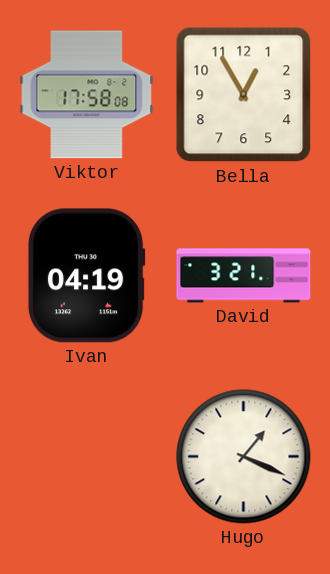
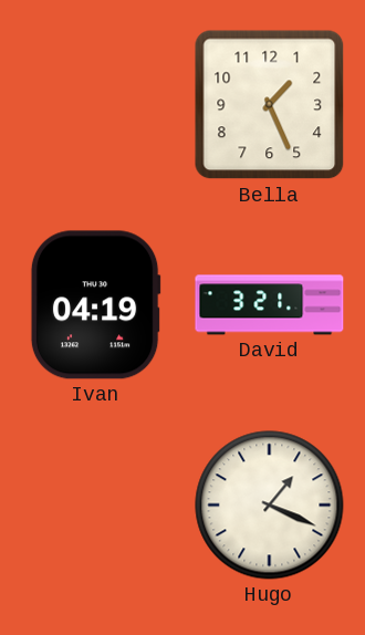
Viktor: 17:58 -> none
Bella: 12:55 -> 1:26
